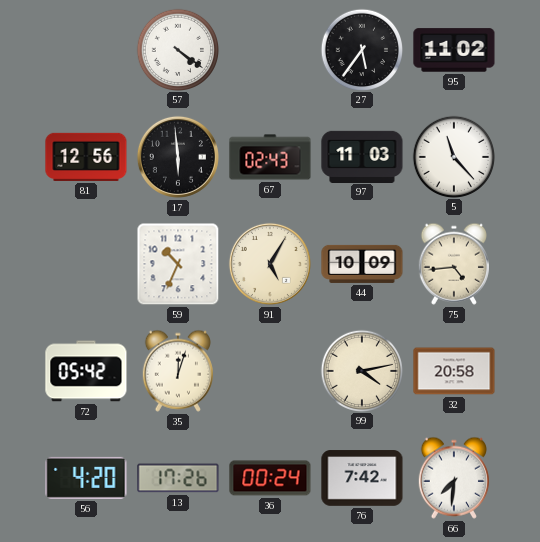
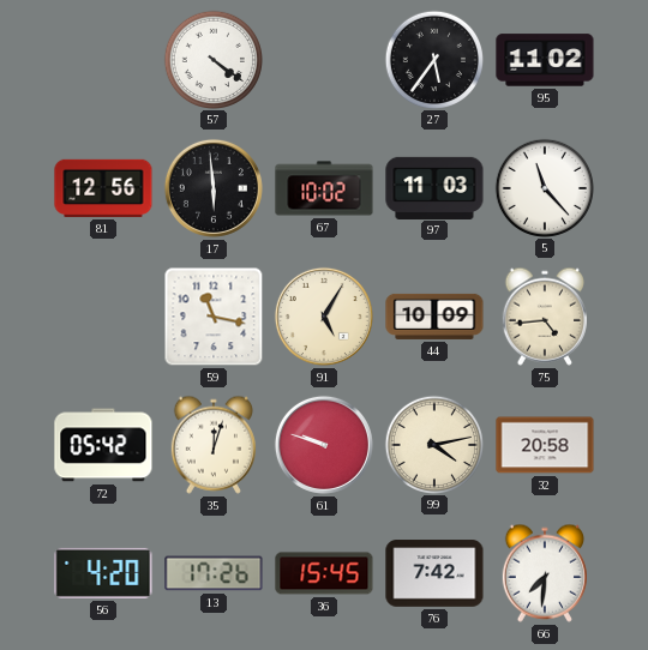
67: 02:43 -> 10:02
59: 10:34 -> 11:17
61: none -> 9:48
36: 00:24 -> 15:45
